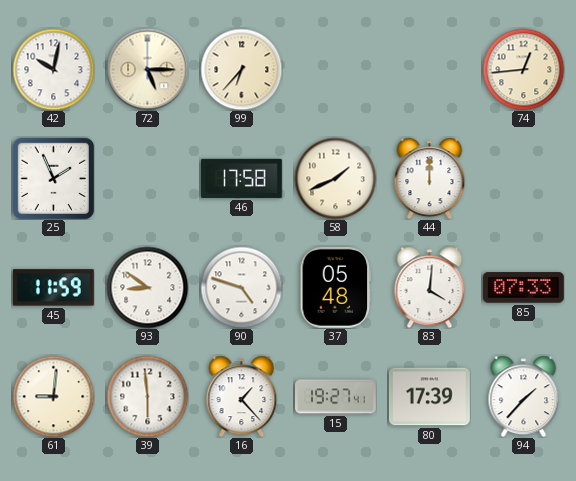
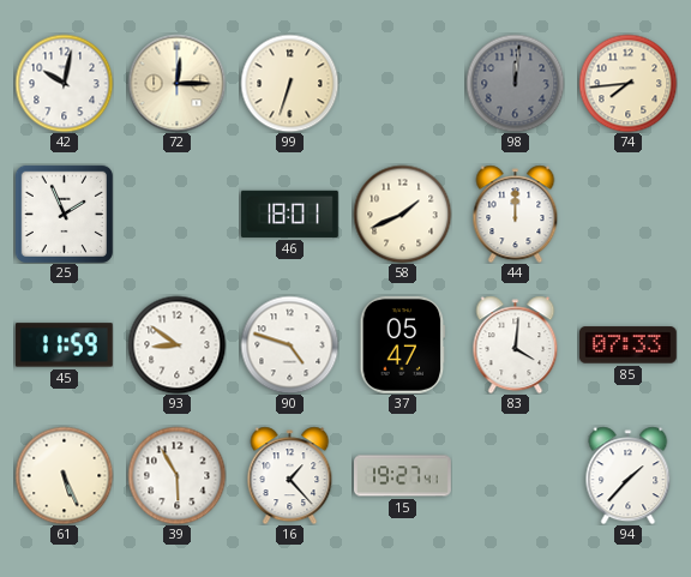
72: 5:15 -> 12:15
99: 6:37 -> 6:33
98: none -> 12:01
74: 12:44 -> 7:44
46: 17:58 -> 18:01
37: 05:48 -> 05:47
61: 9:01 -> 5:26
39: 5:59 -> 5:55
80: 17:39 -> none
